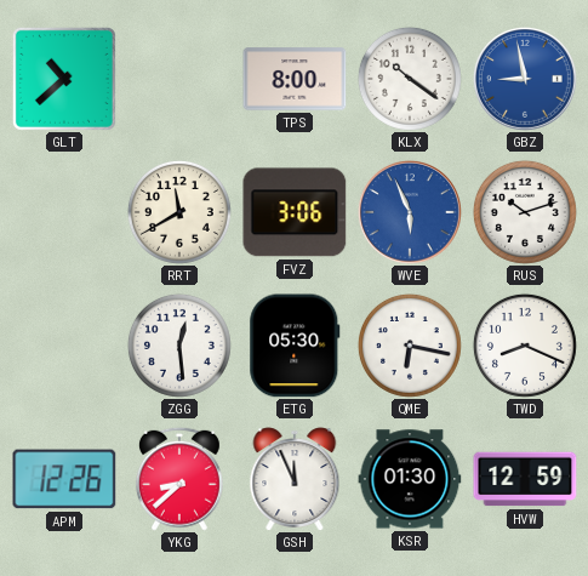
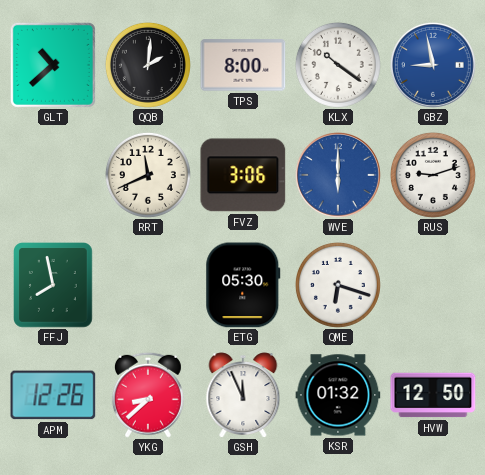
QQB: none -> 2:01
RRT: 11:40 -> 11:41
WVE: 5:56 -> 6:00
RUS: 10:12 -> 9:12
FFJ: none -> 7:58
ZGG: 12:29 -> none
QME: 6:17 -> 6:18
TWD: 8:19 -> none
KSR: 01:30 -> 01:32
HVW: 12:59 -> 12:50
